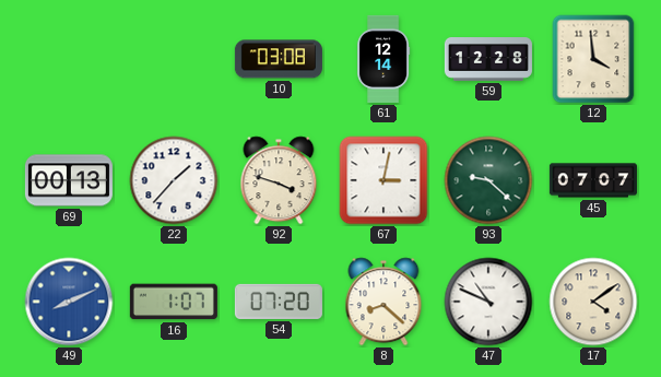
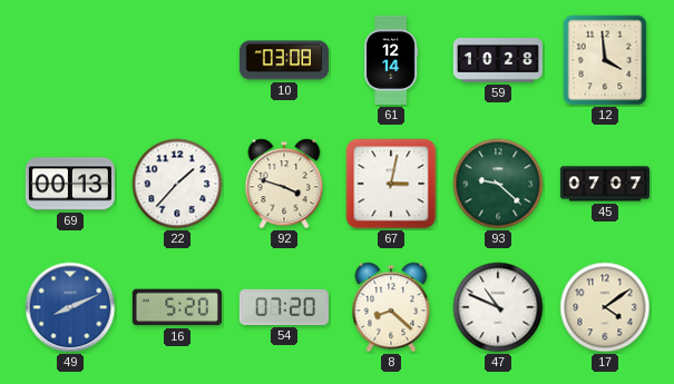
59: 12:28 -> 10:28
16: 1:07 -> 5:20
